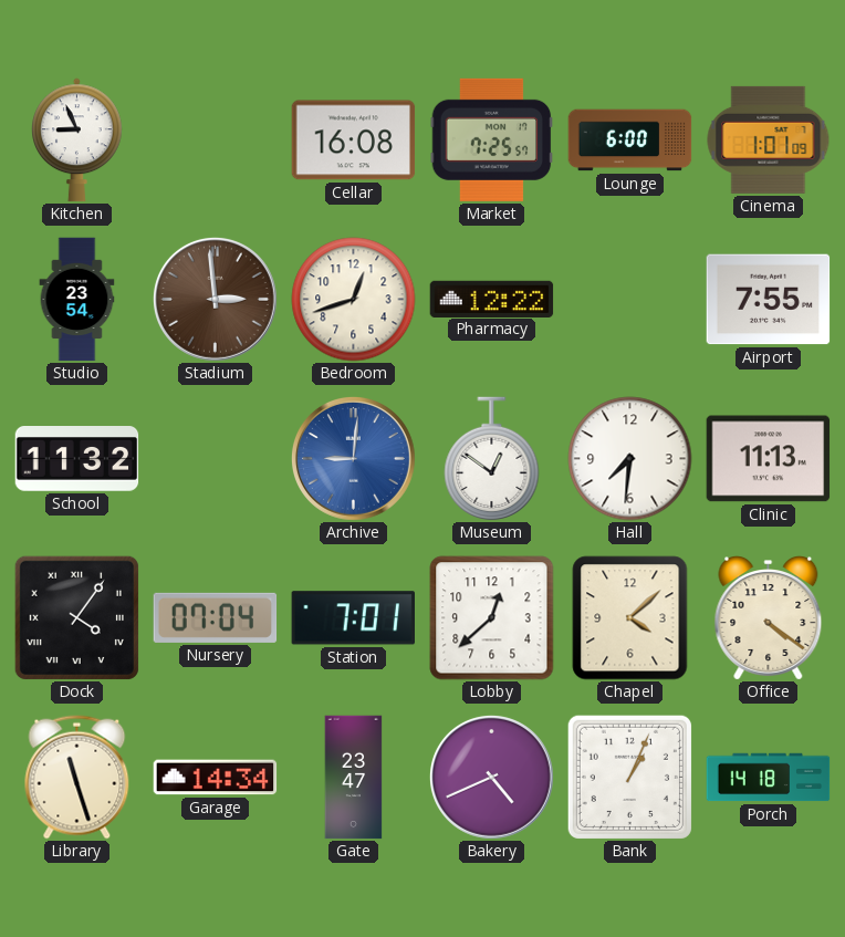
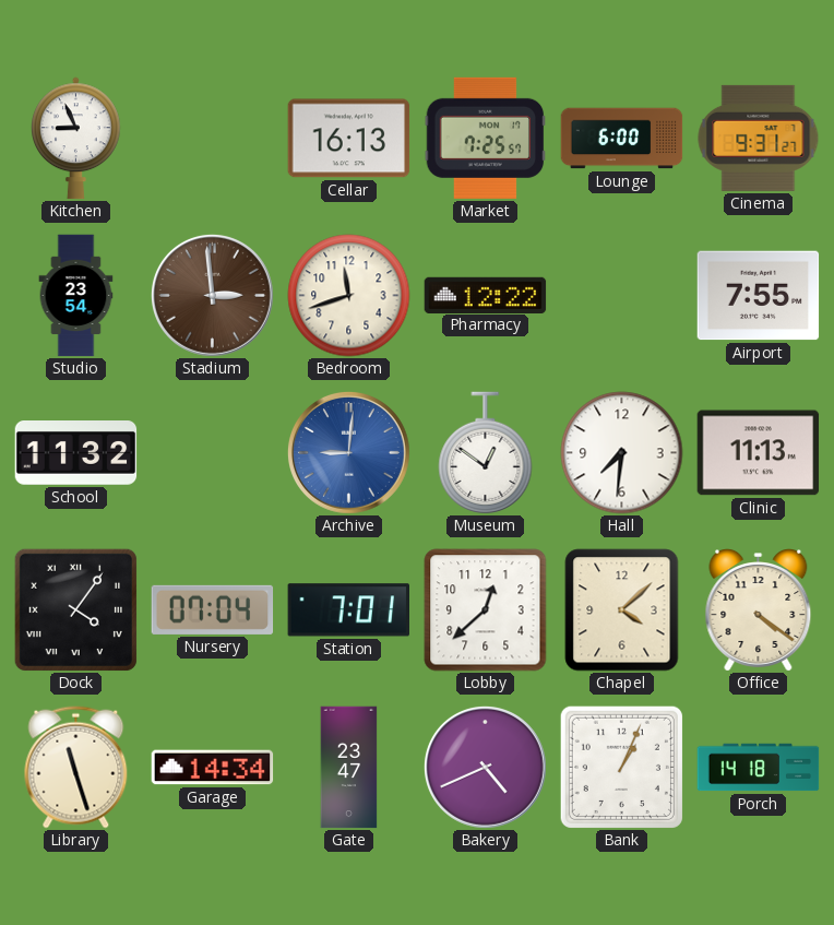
Cellar: 16:08 -> 16:13
Cinema: 1:01 -> 9:31
Bedroom: 12:42 -> 11:42
